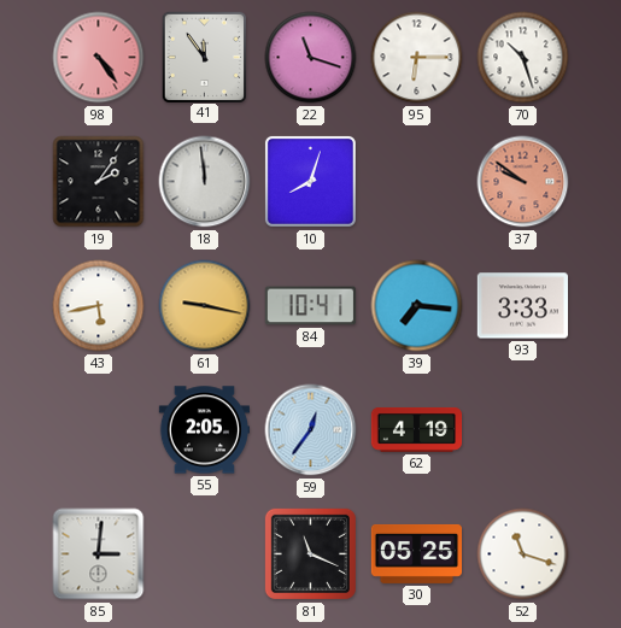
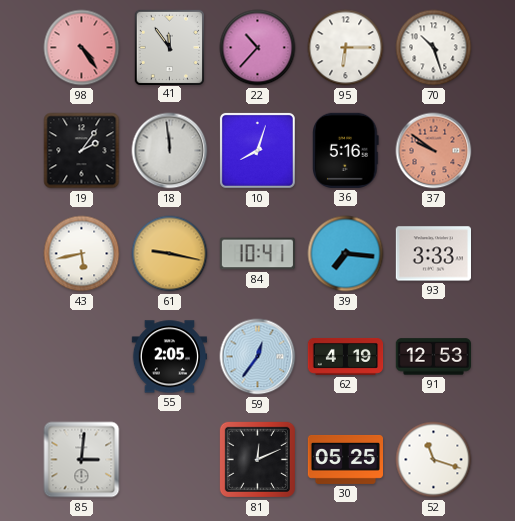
22: 11:18 -> 10:37
36: none -> 5:16
91: none -> 12:53
81: 11:19 -> 12:11
